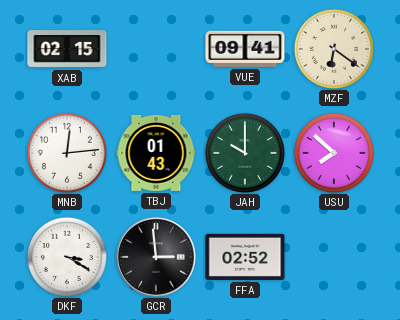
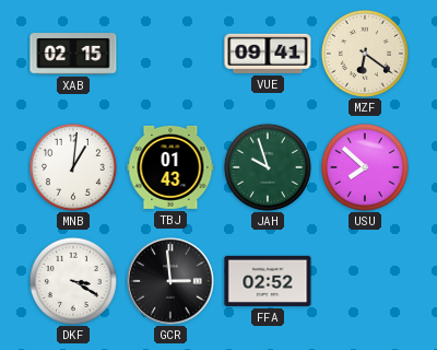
MNB: 12:14 -> 1:01
JAH: 10:00 -> 9:57
